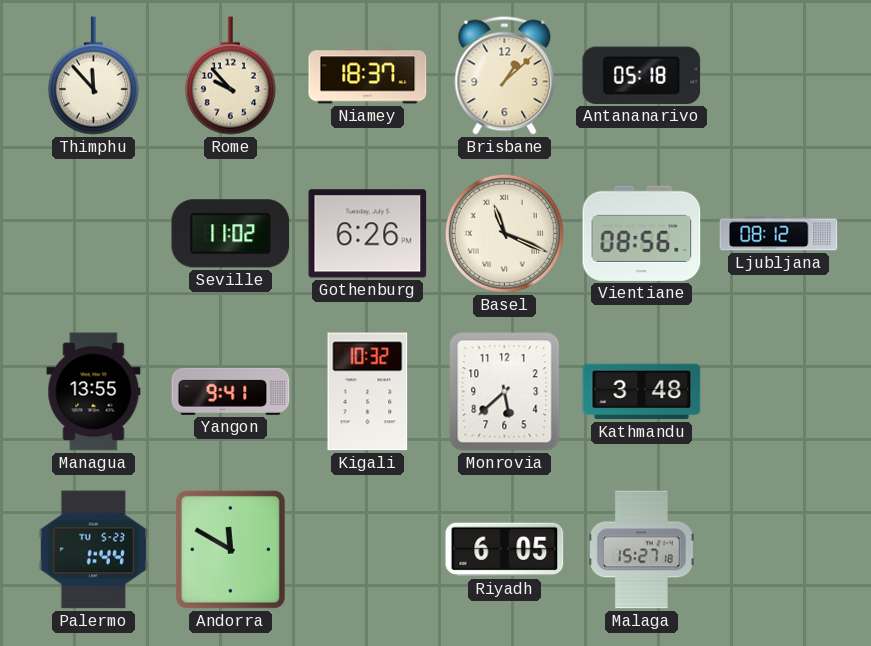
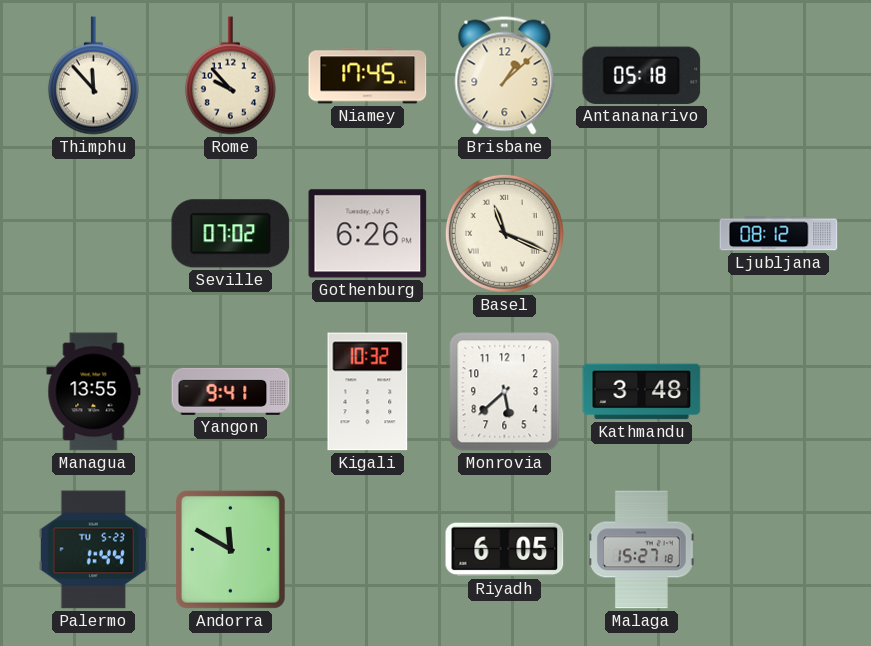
Niamey: 18:37 -> 17:45
Seville: 11:02 -> 07:02
Vientiane: 08:56 -> none
